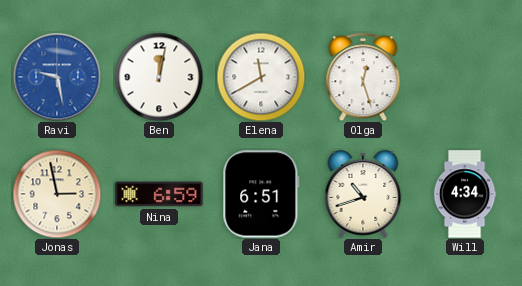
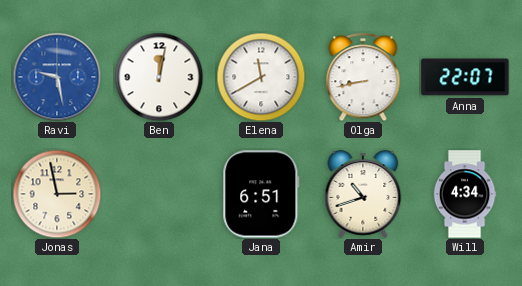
Olga: 12:27 -> 8:43
Anna: none -> 22:07
Nina: 6:59 -> none
